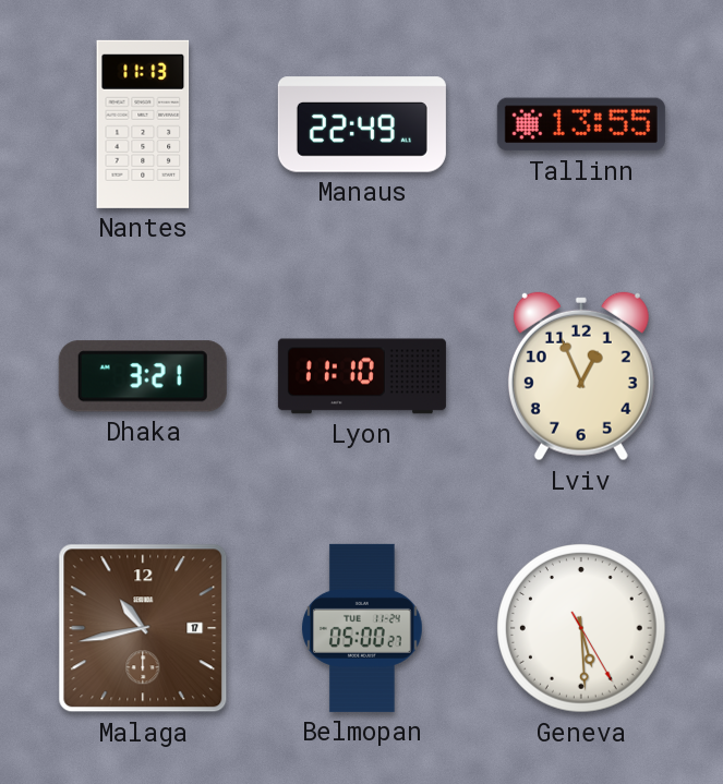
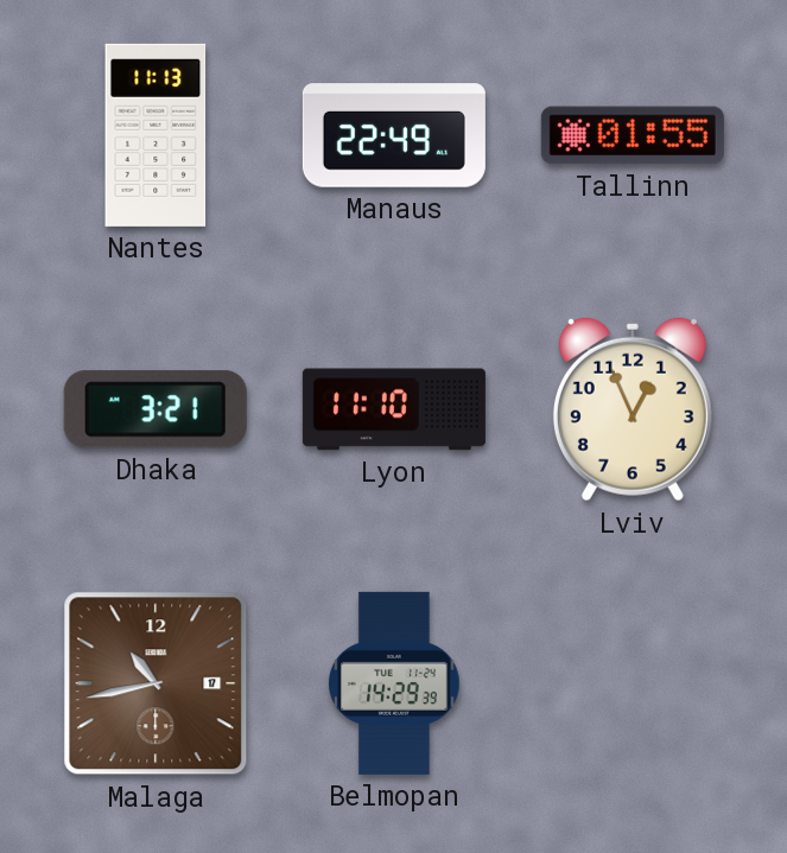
Tallinn: 13:55 -> 01:55
Belmopan: 05:00 -> 14:29
Geneva: 5:29 -> none
